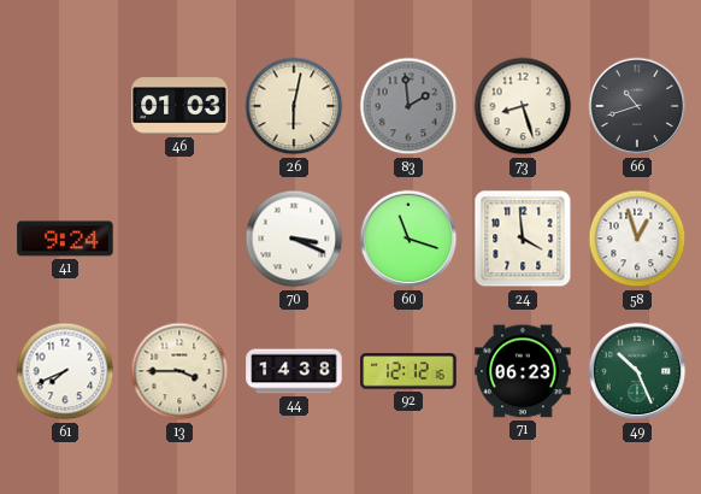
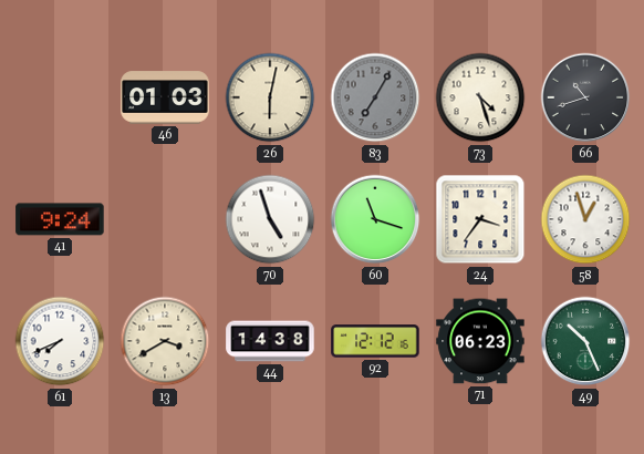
83: 1:59 -> 7:05
73: 8:27 -> 4:27
70: 3:19 -> 4:57
24: 3:59 -> 3:36
13: 3:45 -> 3:40
